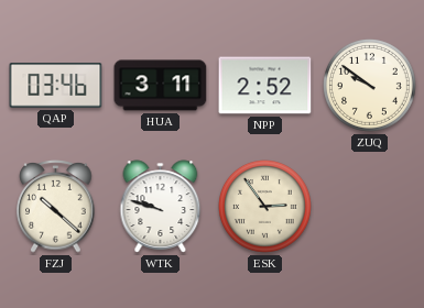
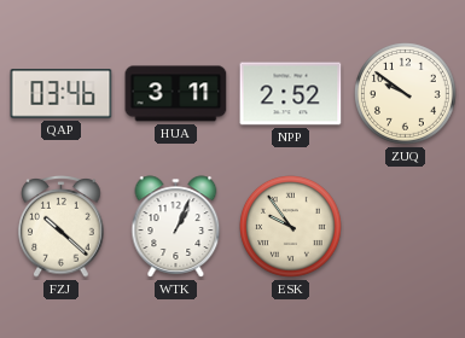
WTK: 9:48 -> 1:04
ESK: 2:54 -> 9:54
